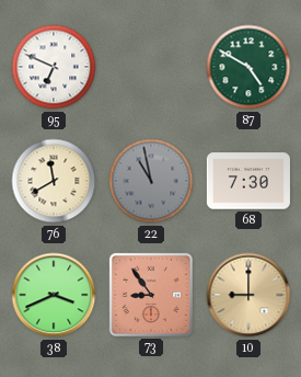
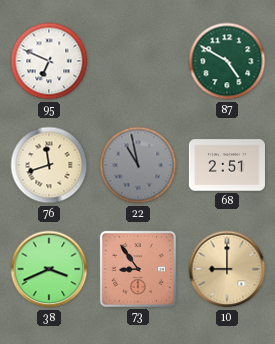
76: 11:40 -> 11:42
68: 7:30 -> 2:51
